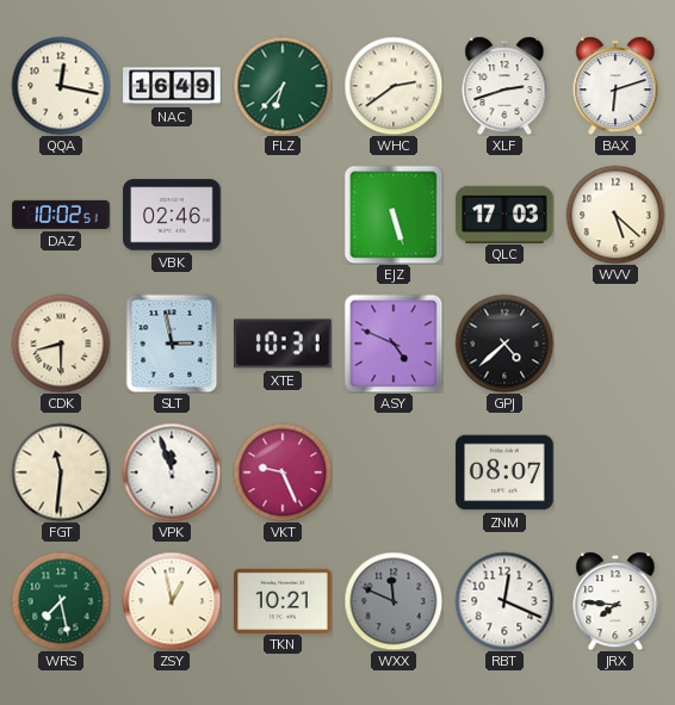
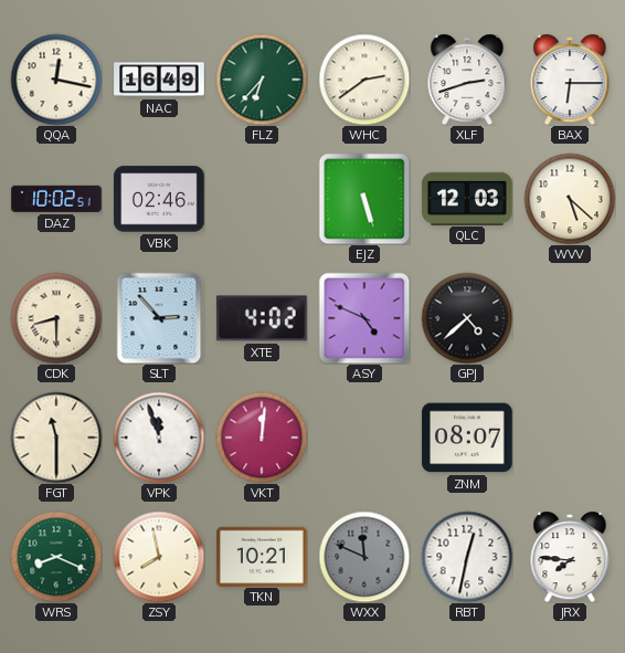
BAX: 6:12 -> 6:15
QLC: 17:03 -> 12:03
SLT: 2:58 -> 2:53
XTE: 10:31 -> 4:02
FGT: 11:31 -> 11:30
VKT: 9:26 -> 12:01
WRS: 7:28 -> 8:19
ZSY: 12:58 -> 7:58
RBT: 12:19 -> 12:32
